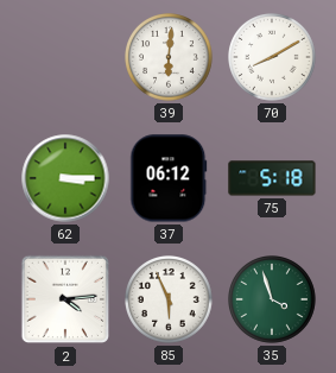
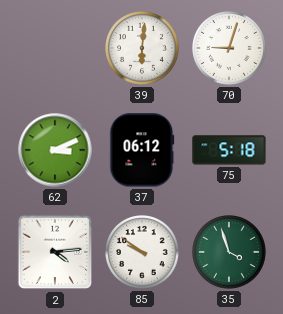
70: 8:10 -> 9:03
62: 3:15 -> 3:11
85: 5:56 -> 9:51
